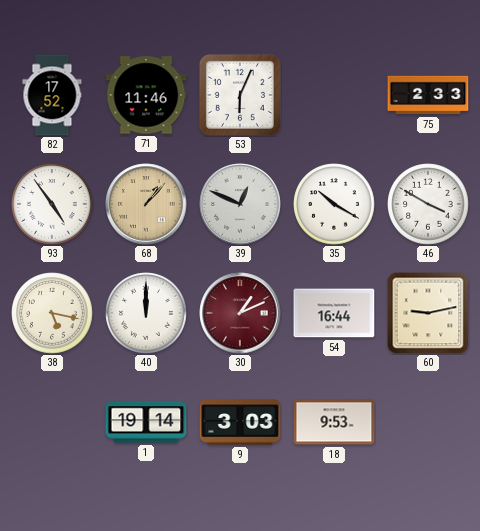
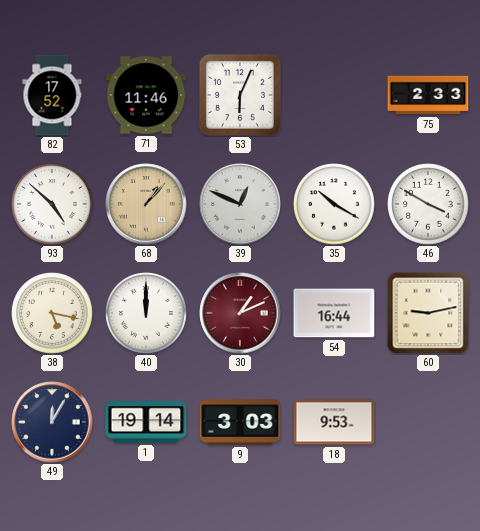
93: 4:54 -> 4:52
49: none -> 12:05
